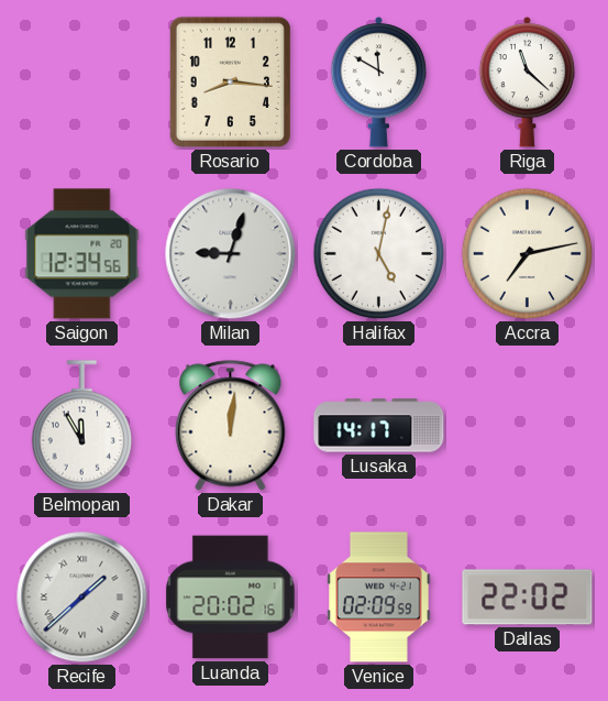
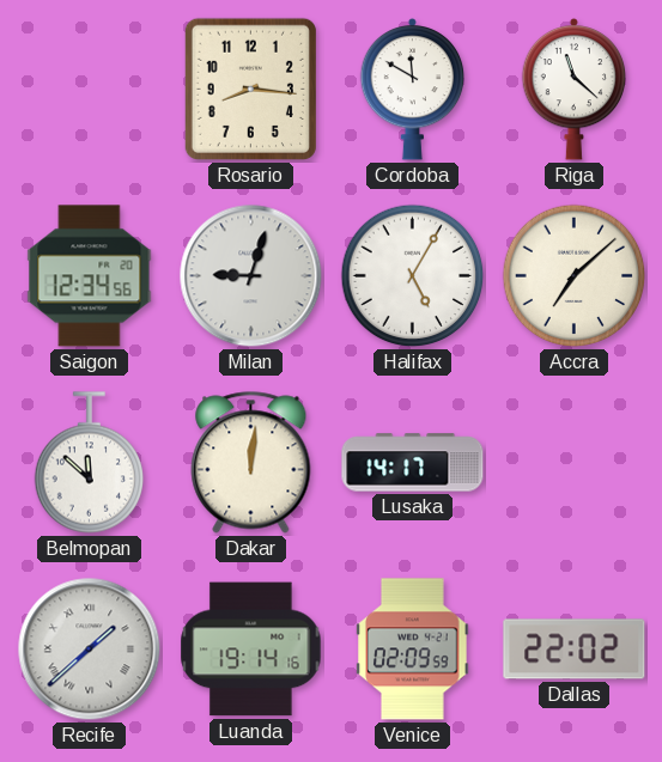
Halifax: 5:02 -> 5:05
Accra: 7:13 -> 7:08
Belmopan: 11:55 -> 11:52
Luanda: 20:02 -> 19:14
